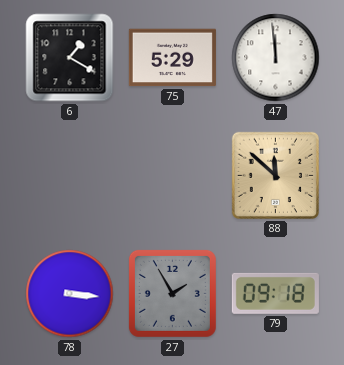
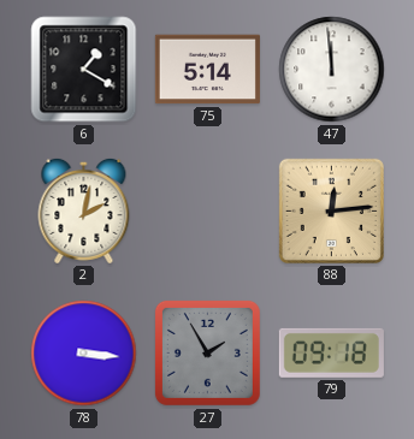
75: 5:29 -> 5:14
2: none -> 2:02
88: 11:52 -> 12:14
